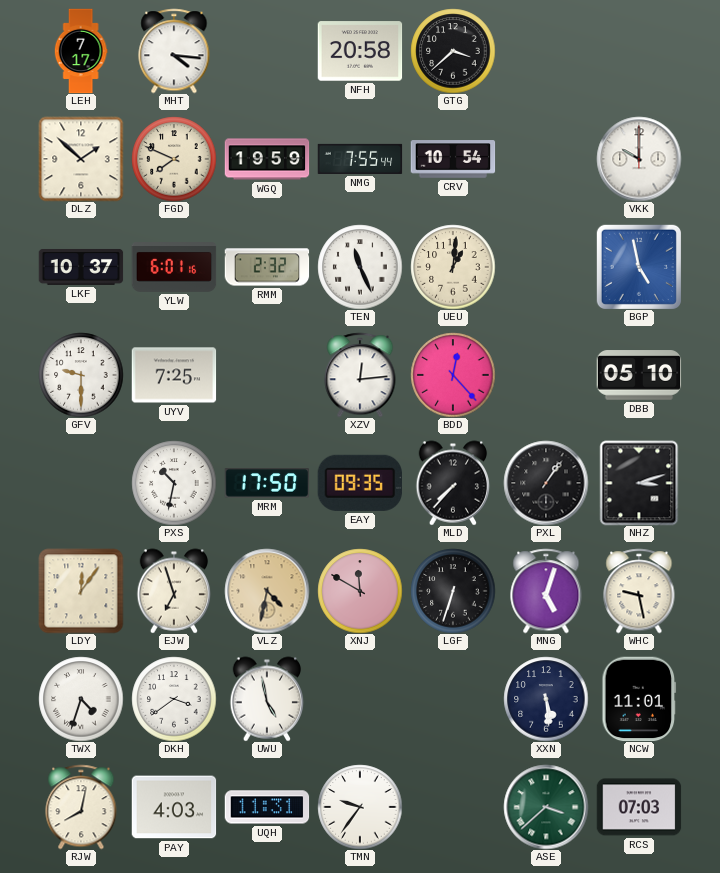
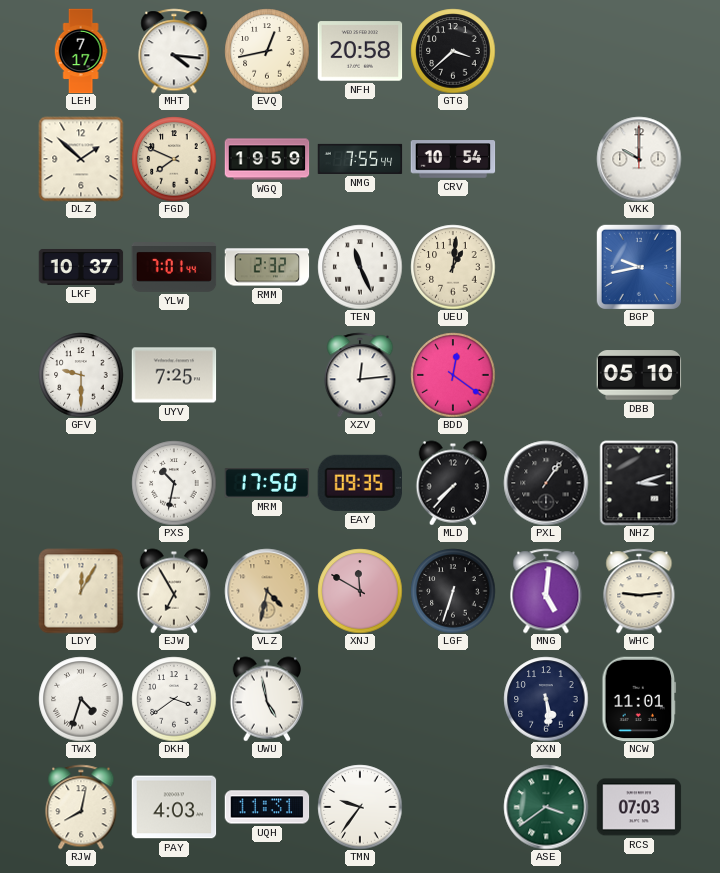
EVQ: none -> 12:43
YLW: 6:01 -> 7:01
BGP: 4:58 -> 9:43
BDD: 12:23 -> 12:21
LDY: 12:06 -> 12:05
EJW: 6:57 -> 6:55
MNG: 5:03 -> 5:01
WHC: 9:28 -> 9:14
ASE: 3:38 -> 3:39
